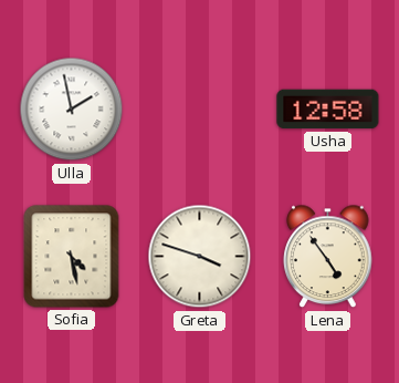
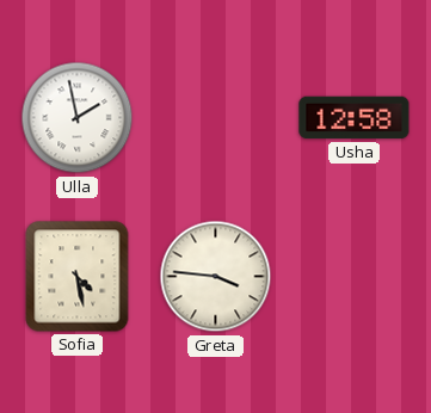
Greta: 3:48 -> 3:46
Lena: 4:54 -> none
